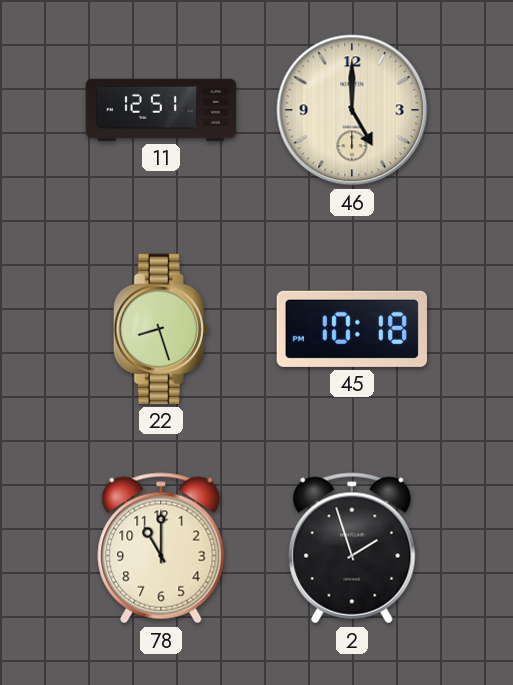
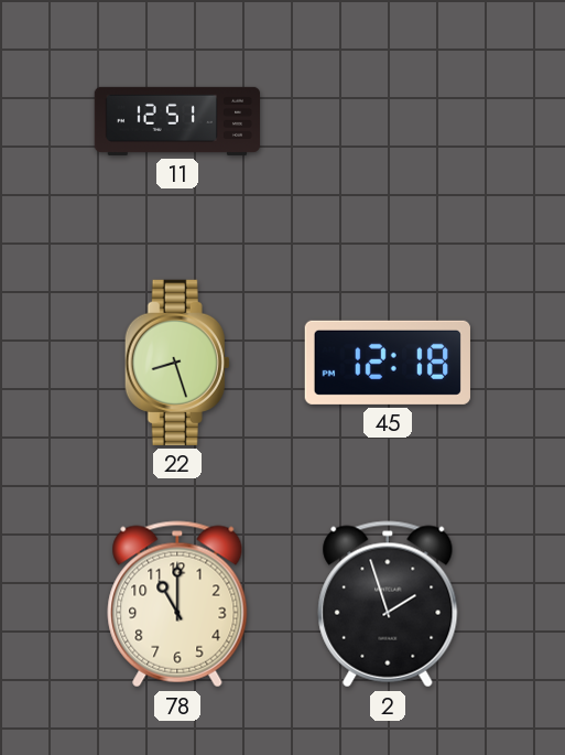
46: 5:00 -> none
45: 10:18 -> 12:18
